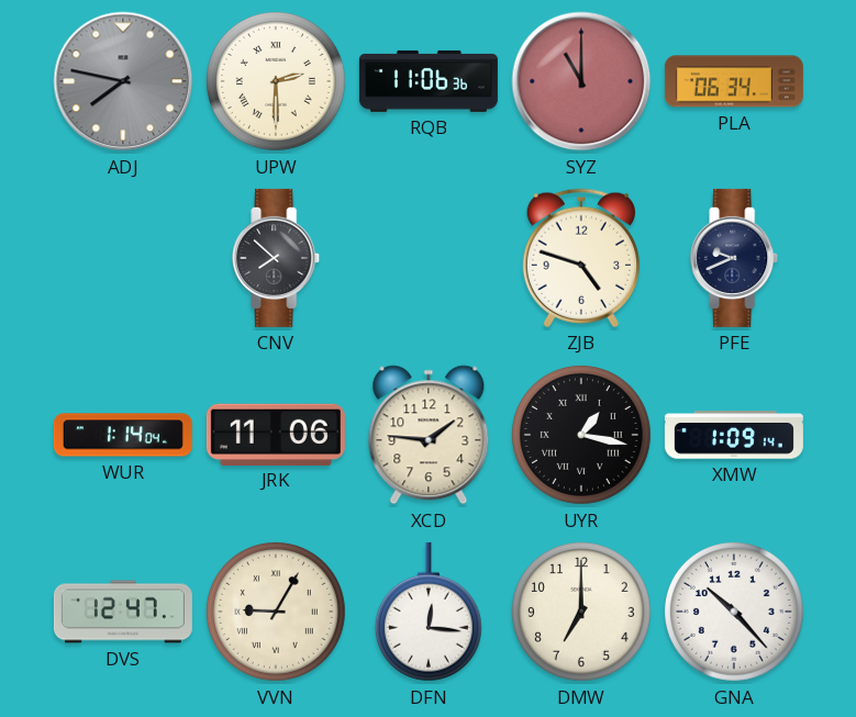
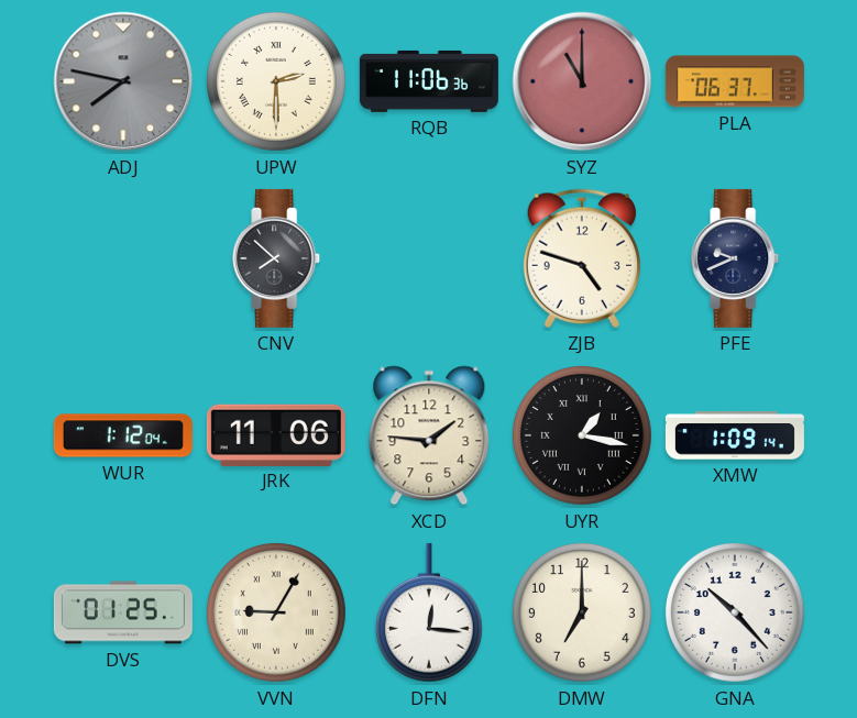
PLA: 06:34 -> 06:37
WUR: 1:14 -> 1:12
DVS: 12:47 -> 01:25
